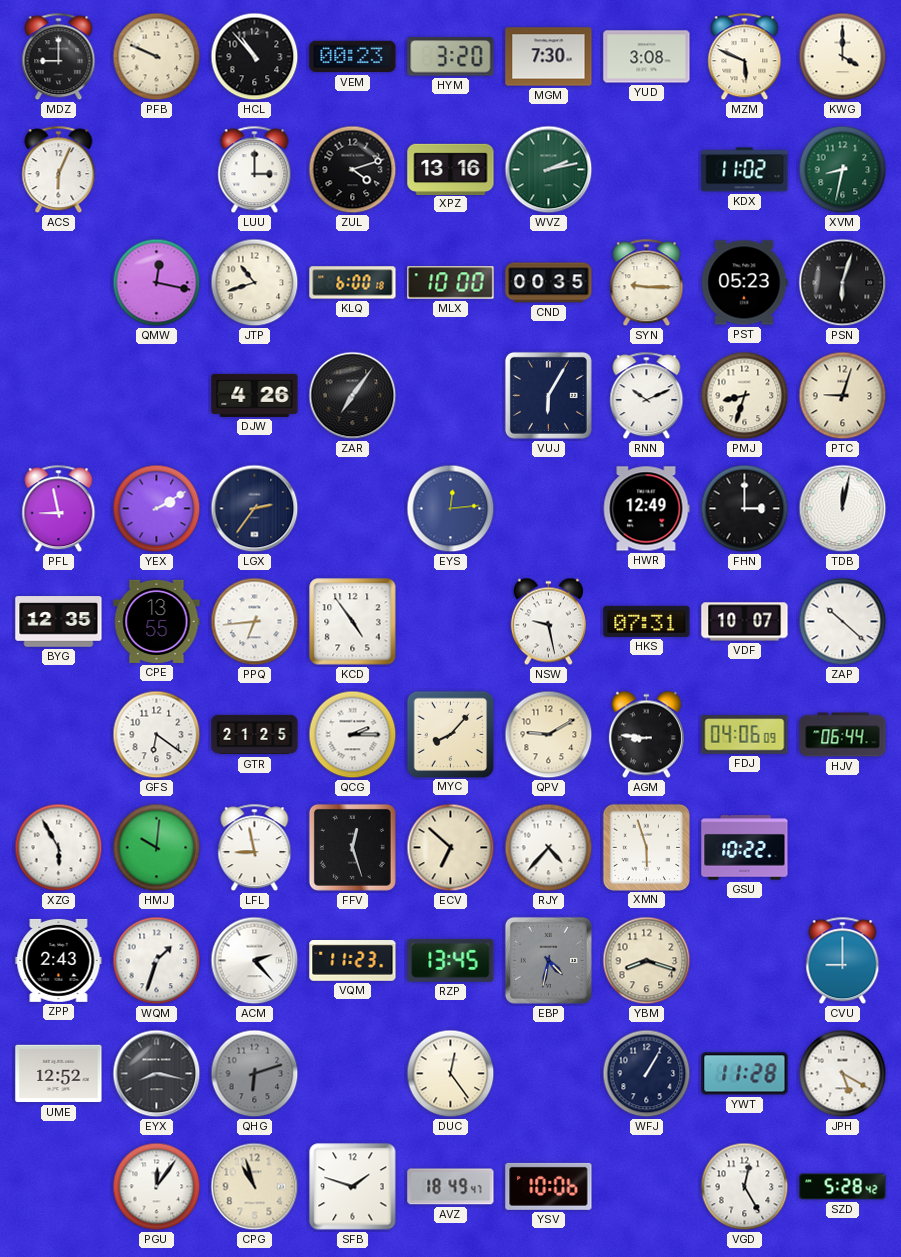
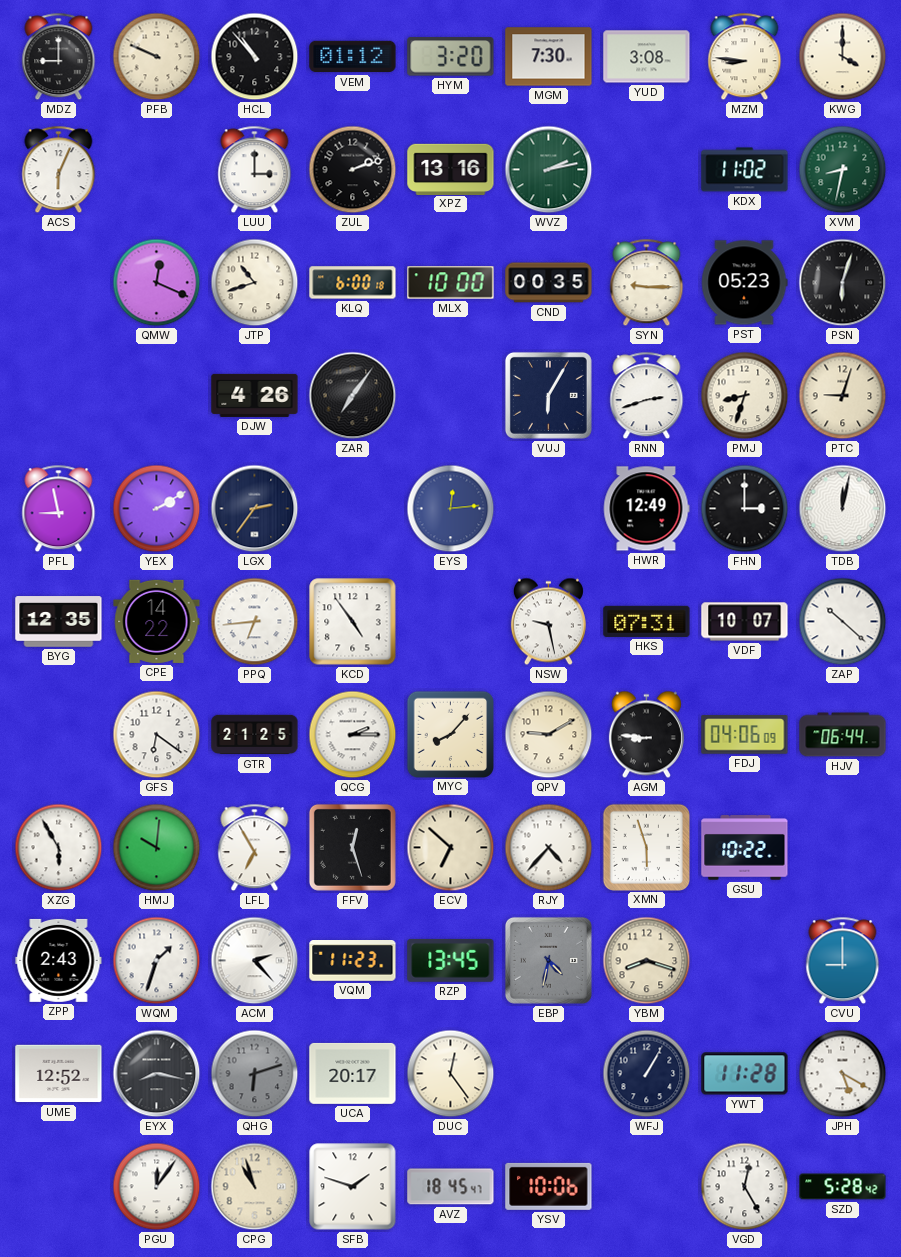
VEM: 00:23 -> 01:12
MZM: 5:49 -> 8:46
ZUL: 4:12 -> 2:12
QMW: 12:17 -> 12:19
RNN: 10:11 -> 2:42
CPE: 13:55 -> 14:22
LFL: 8:58 -> 6:55
UCA: none -> 20:17
AVZ: 18:49 -> 18:45
